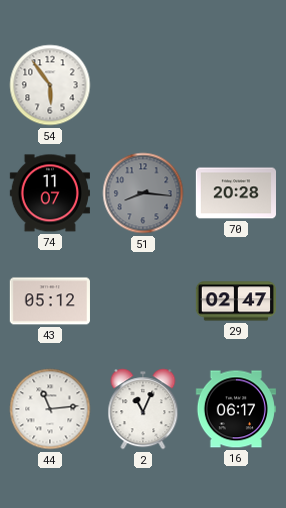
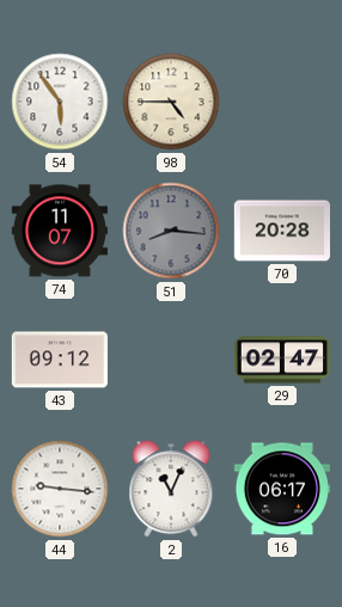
98: none -> 4:45
43: 05:12 -> 09:12
44: 11:14 -> 9:16
